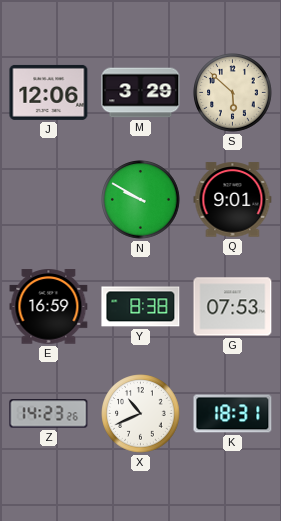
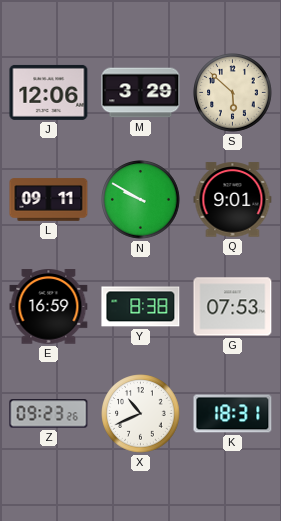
L: none -> 09:11
Z: 14:23 -> 09:23
